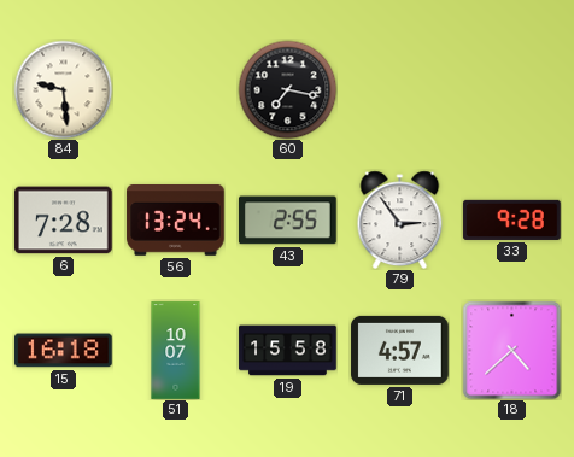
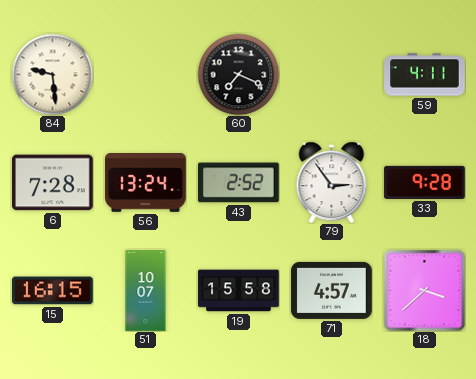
60: 7:17 -> 7:19
59: none -> 4:11
43: 2:55 -> 2:52
15: 16:18 -> 16:15
18: 4:38 -> 3:38
